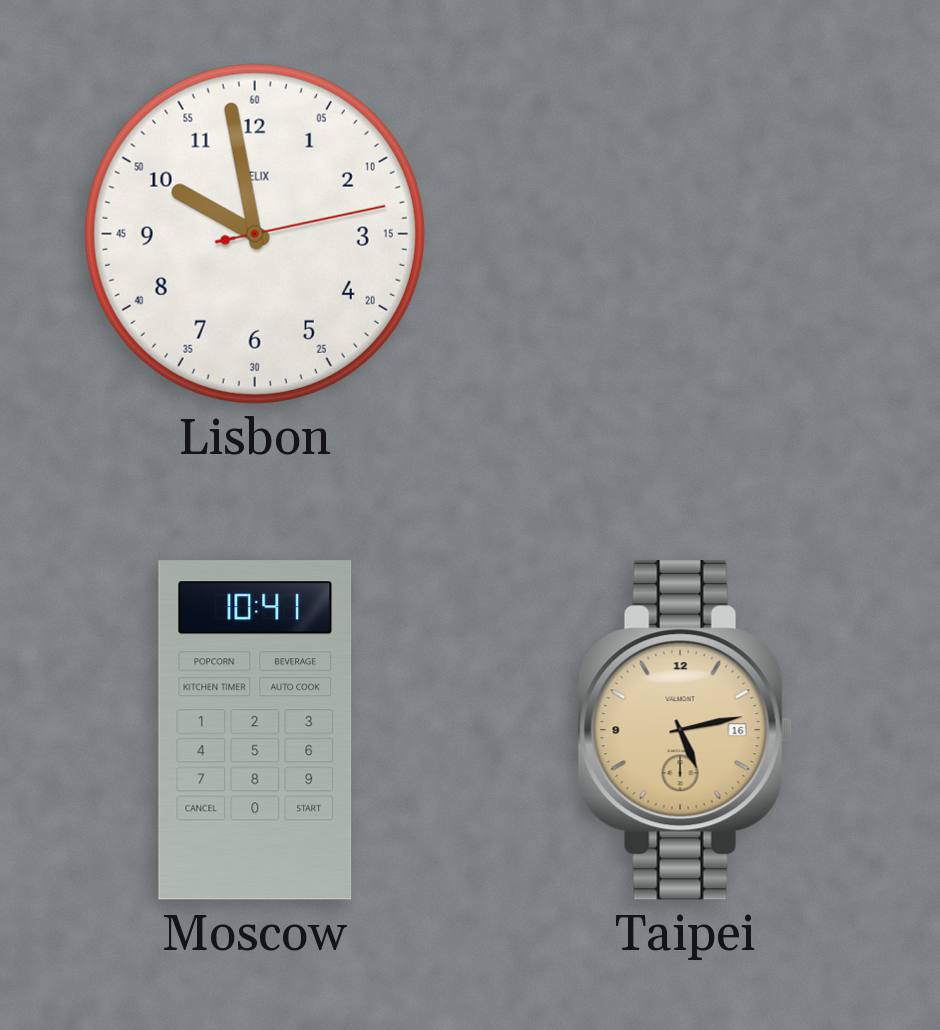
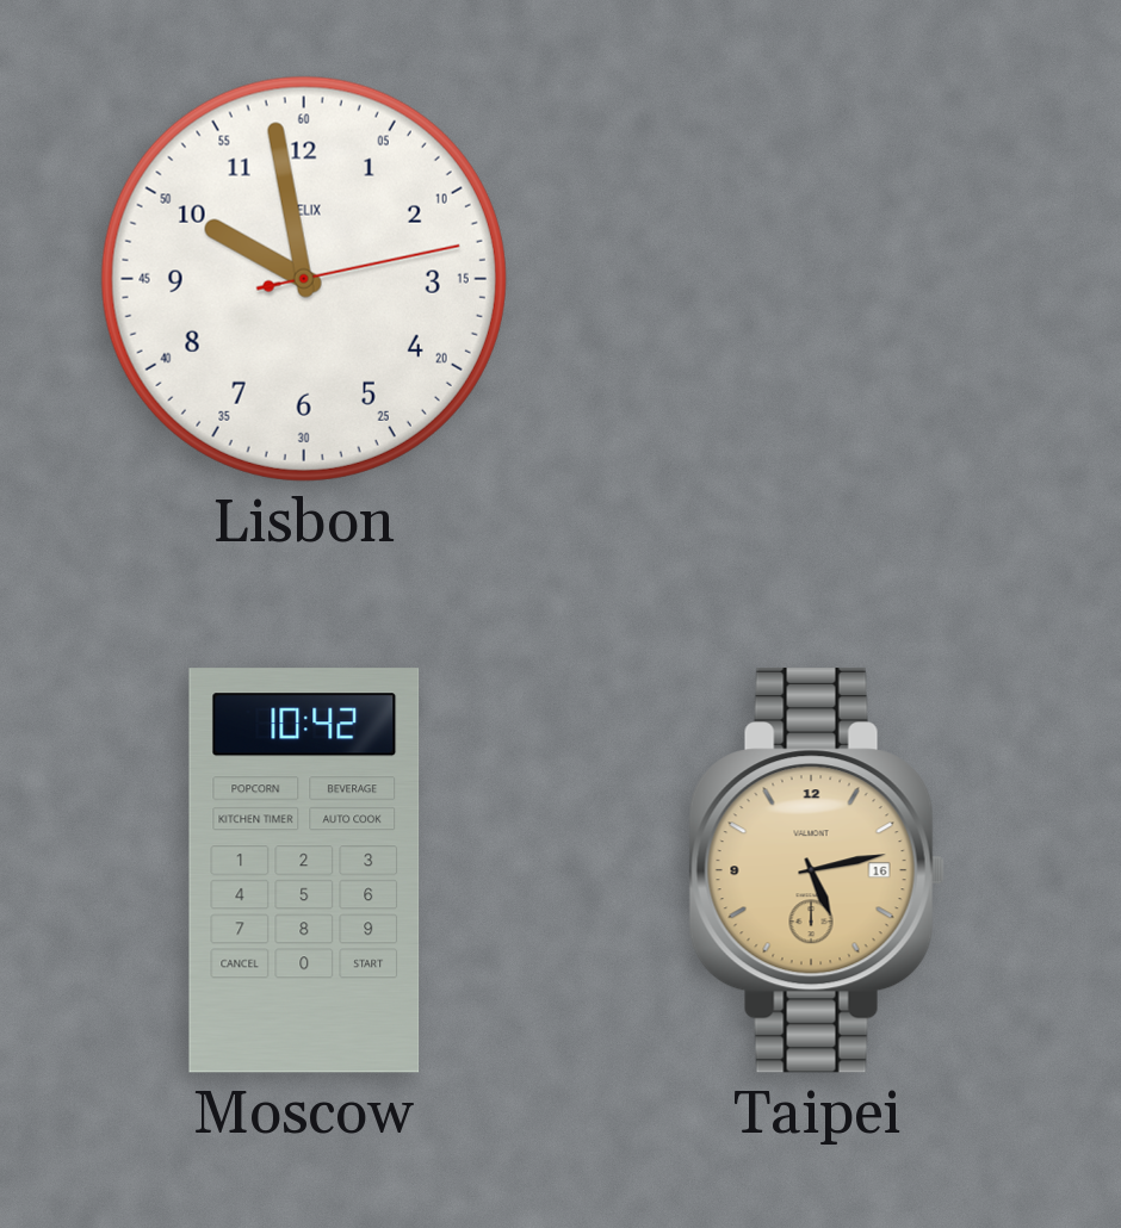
Moscow: 10:41 -> 10:42
